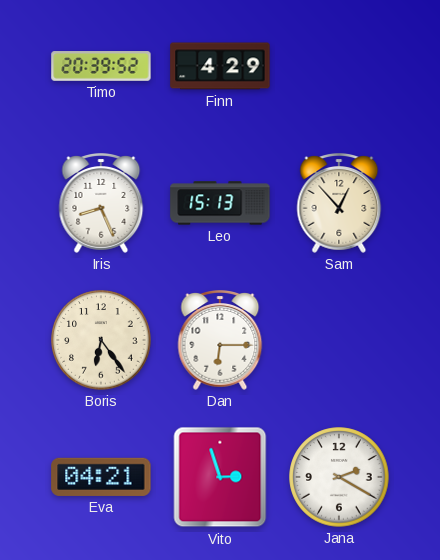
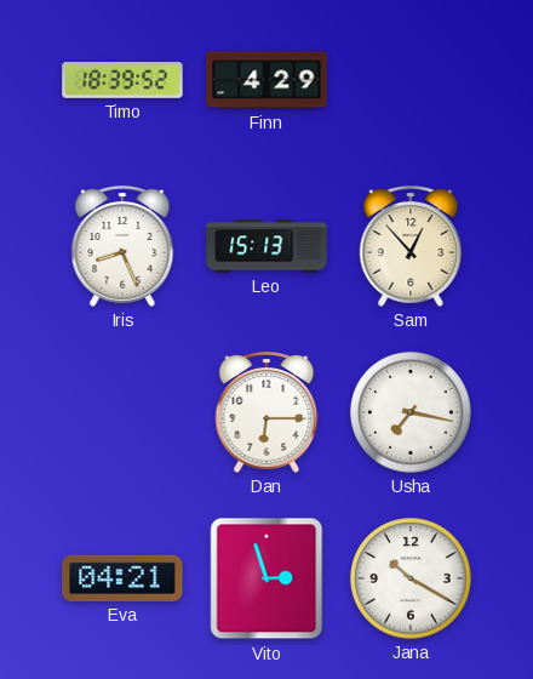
Timo: 20:39 -> 18:39
Boris: 6:24 -> none
Usha: none -> 7:17
Jana: 2:20 -> 10:20
